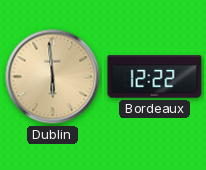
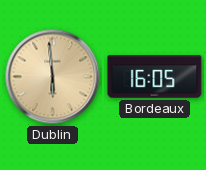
Bordeaux: 12:22 -> 16:05
